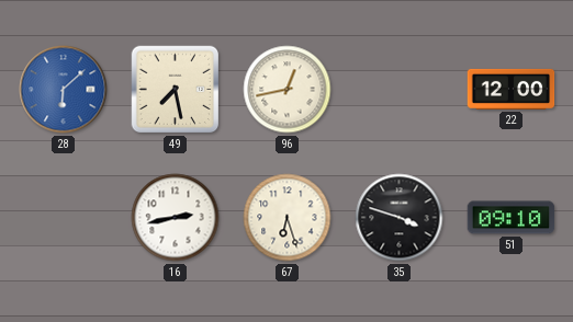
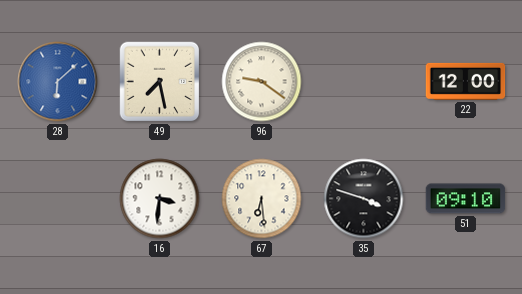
96: 12:43 -> 9:21
16: 2:43 -> 3:31
67: 6:27 -> 6:29
